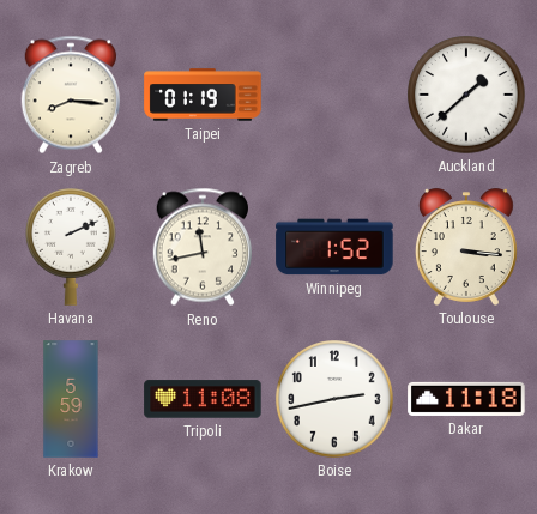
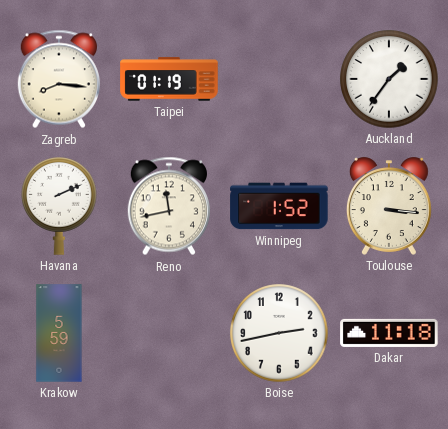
Auckland: 1:38 -> 1:36
Tripoli: 11:08 -> none
